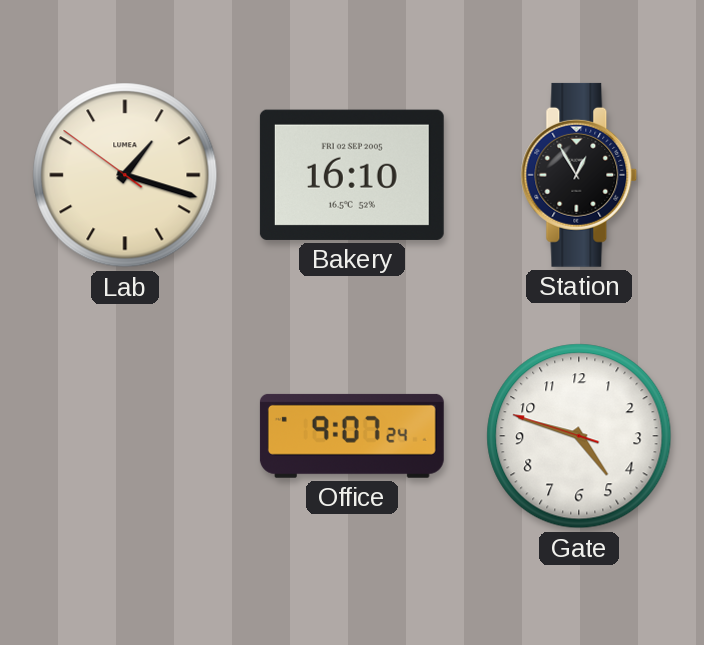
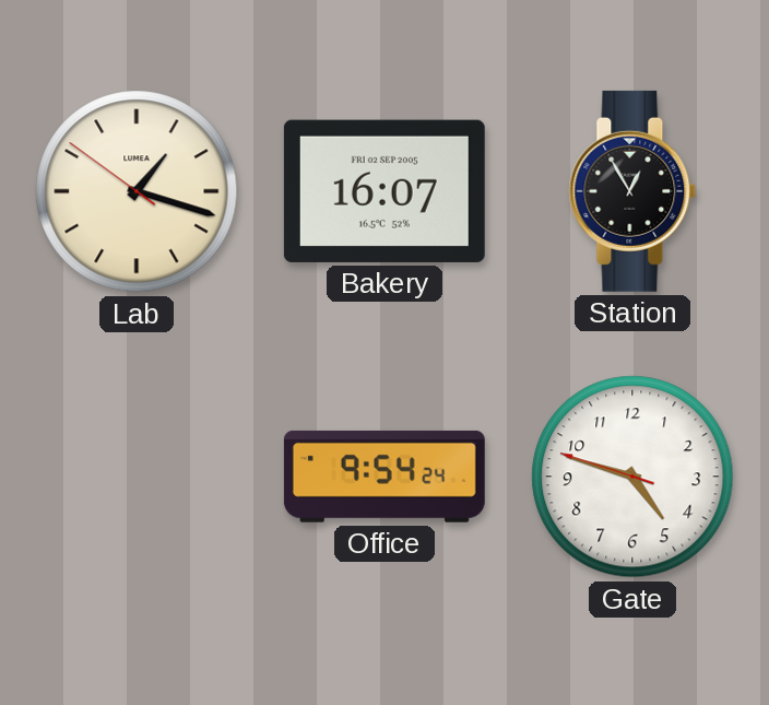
Bakery: 16:10 -> 16:07
Office: 9:07 -> 9:54
